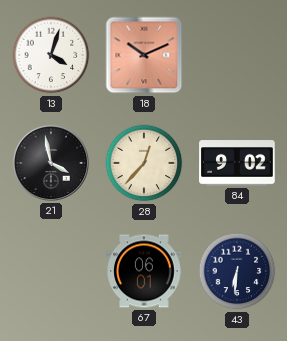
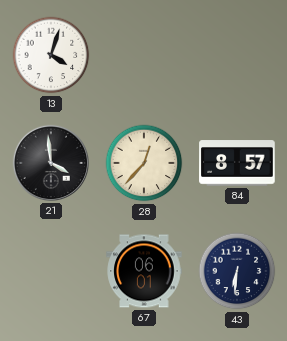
18: 10:11 -> none
21: 3:58 -> 3:59
84: 9:02 -> 8:57
